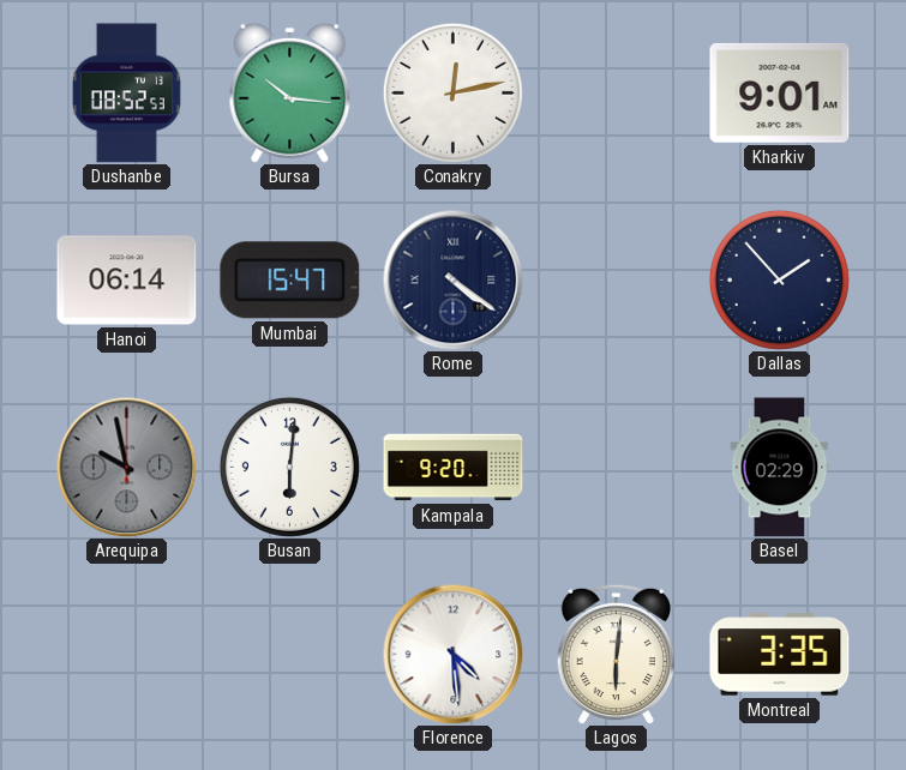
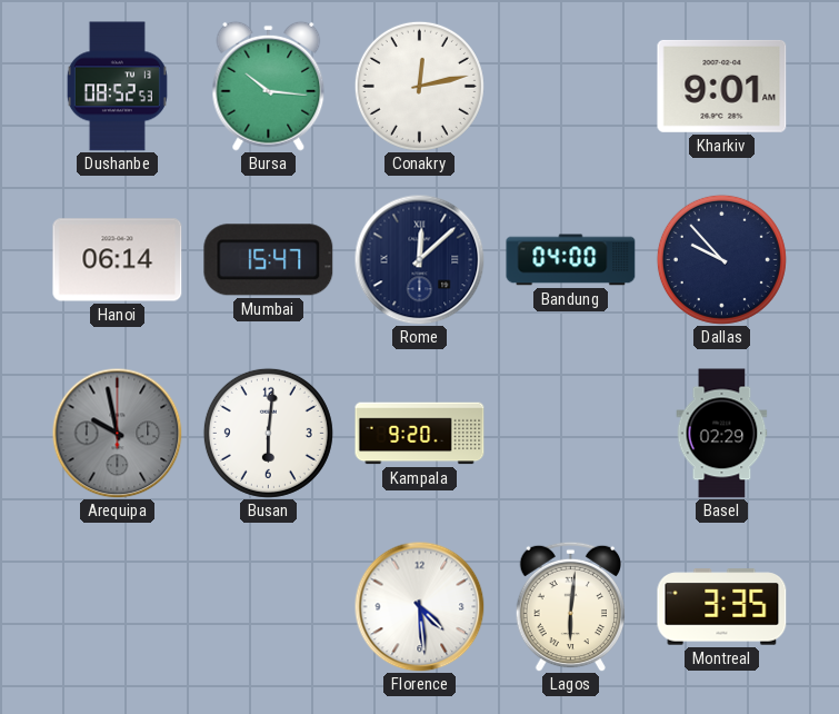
Rome: 4:21 -> 12:08
Bandung: none -> 04:00
Dallas: 1:53 -> 9:53
